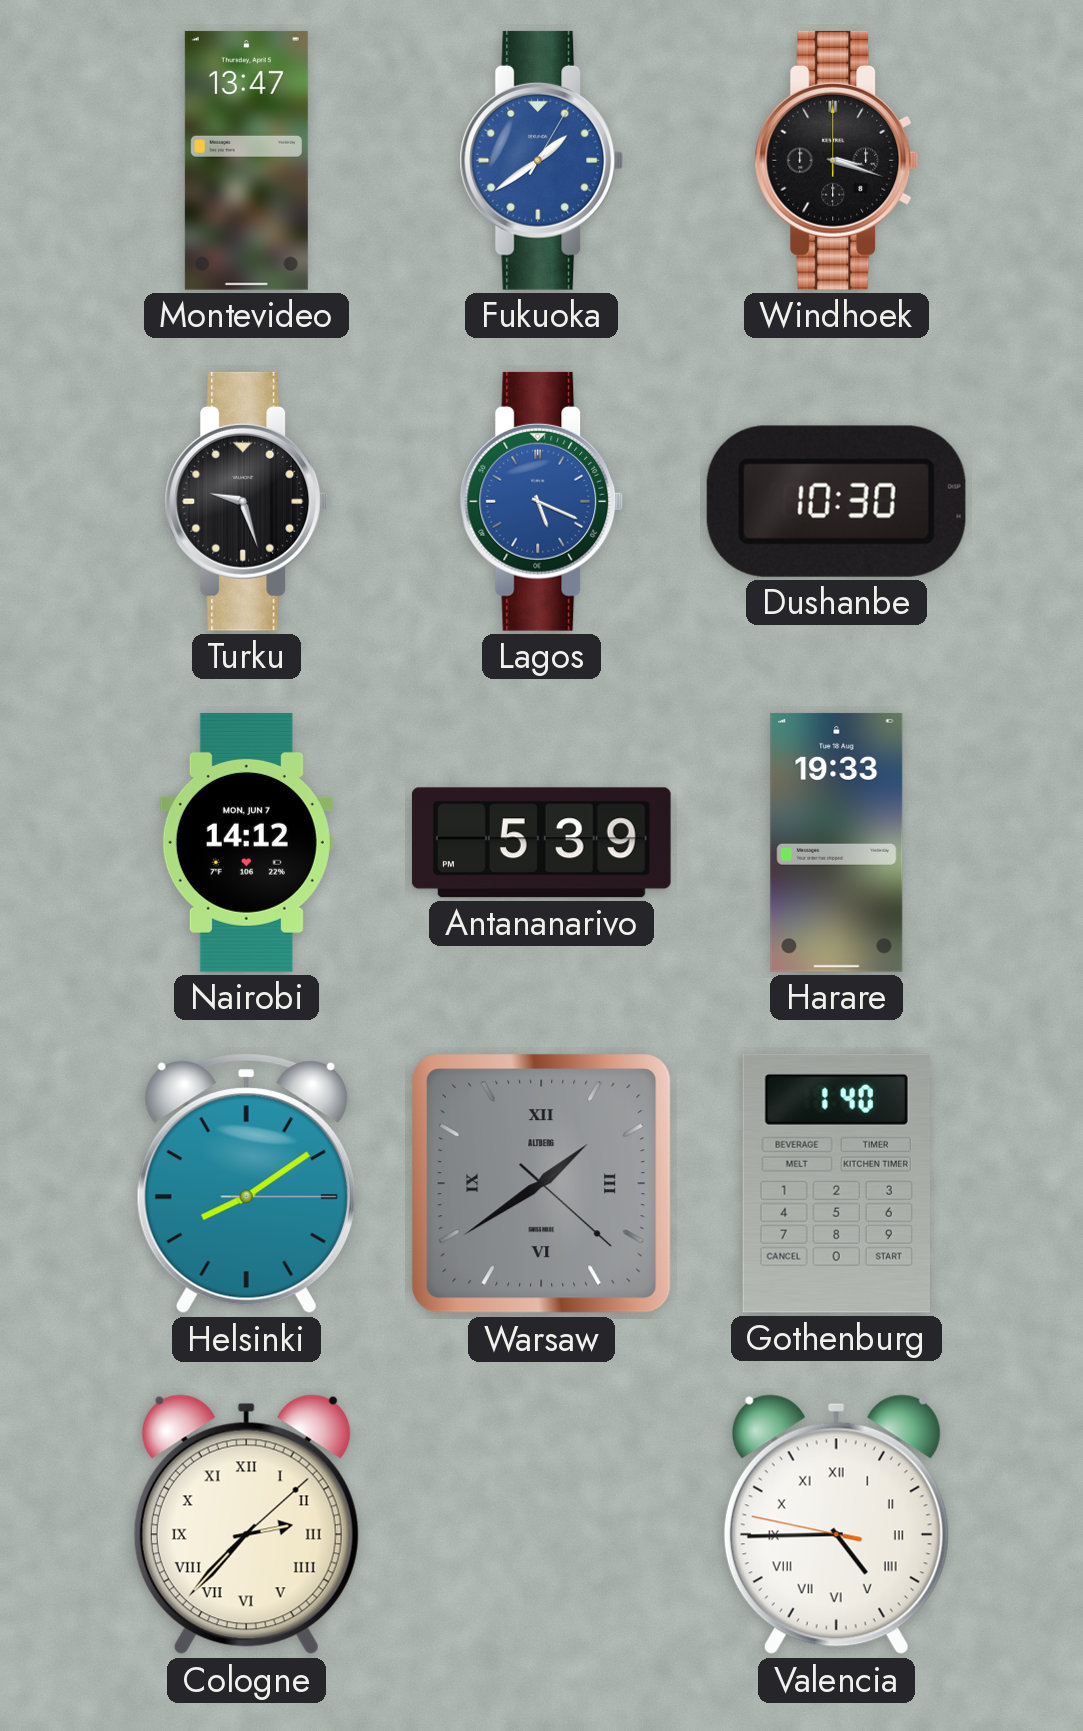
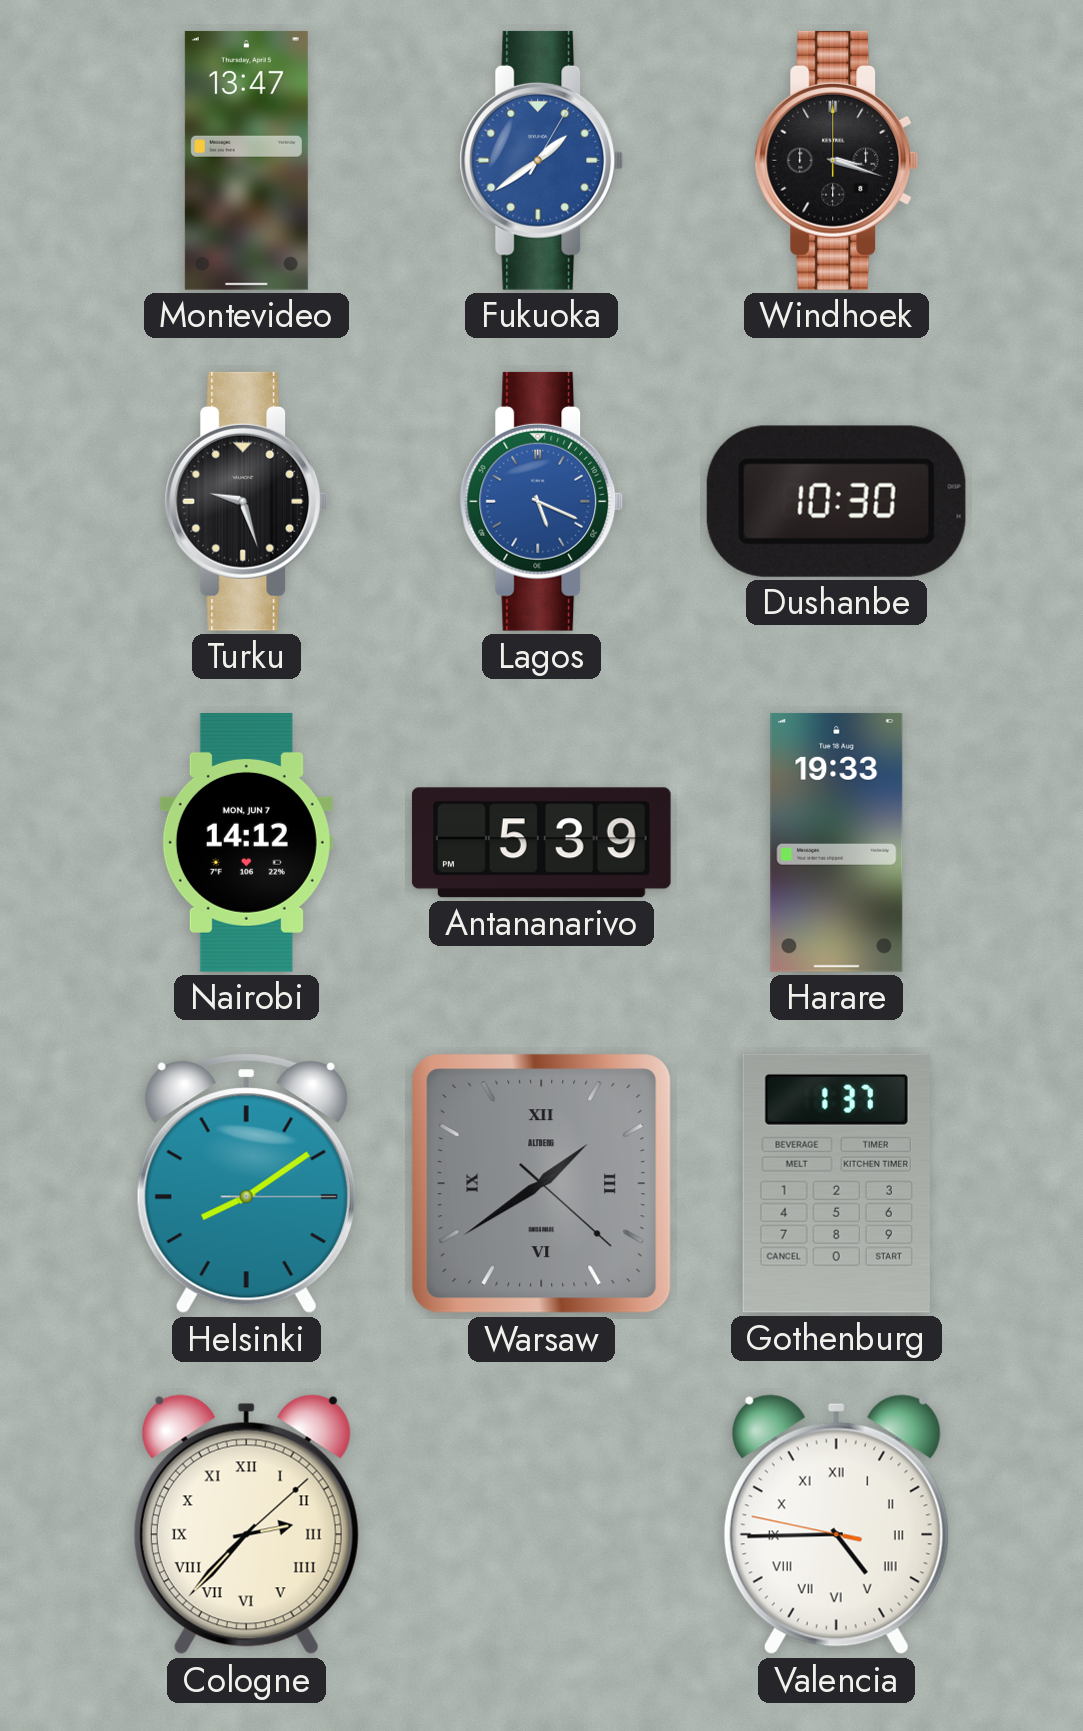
Gothenburg: 1:40 -> 1:37
